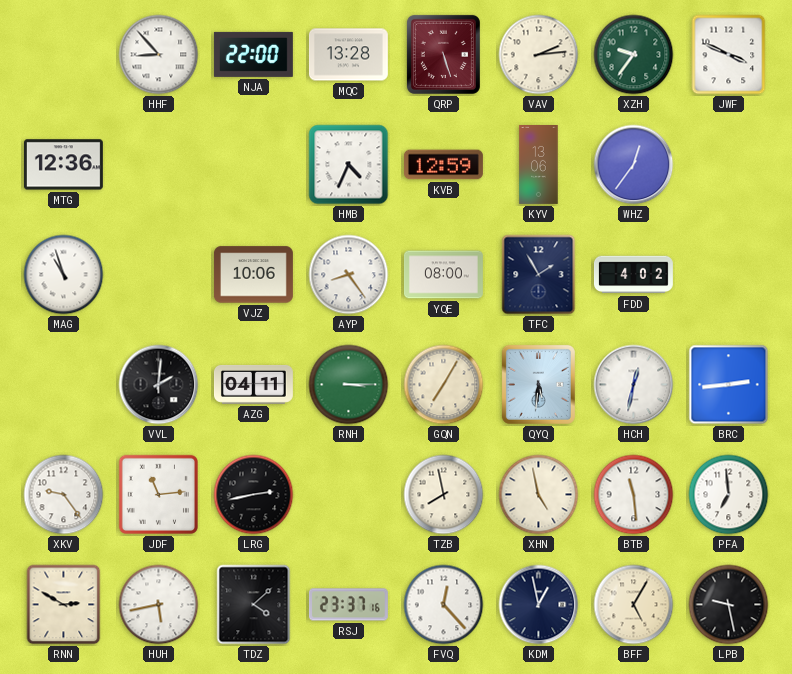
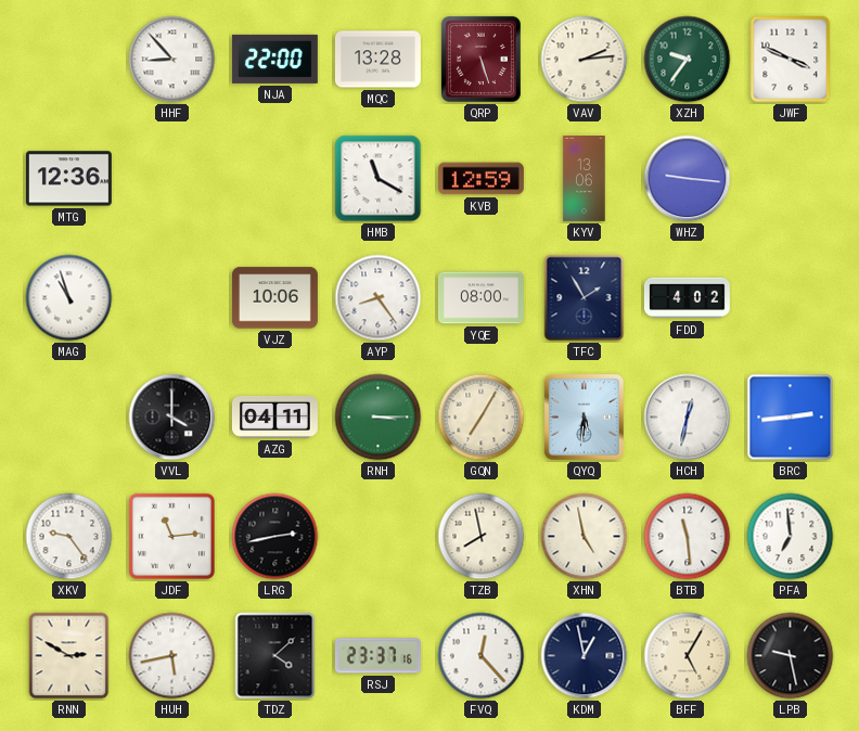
HMB: 4:34 -> 11:20
WHZ: 12:36 -> 9:16
VVL: 2:01 -> 4:00
